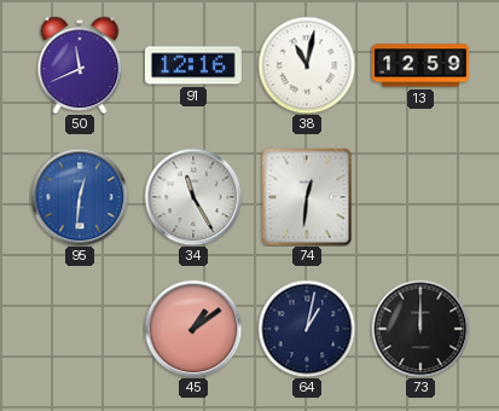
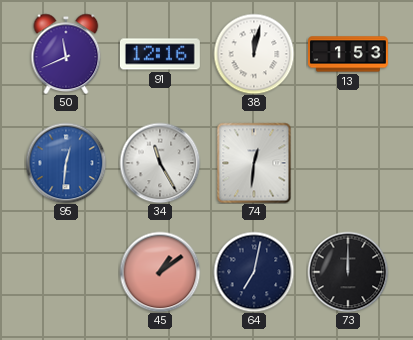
38: 11:02 -> 12:02
13: 12:59 -> 1:53
64: 1:02 -> 7:02
